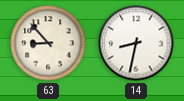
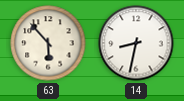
63: 8:53 -> 5:53
